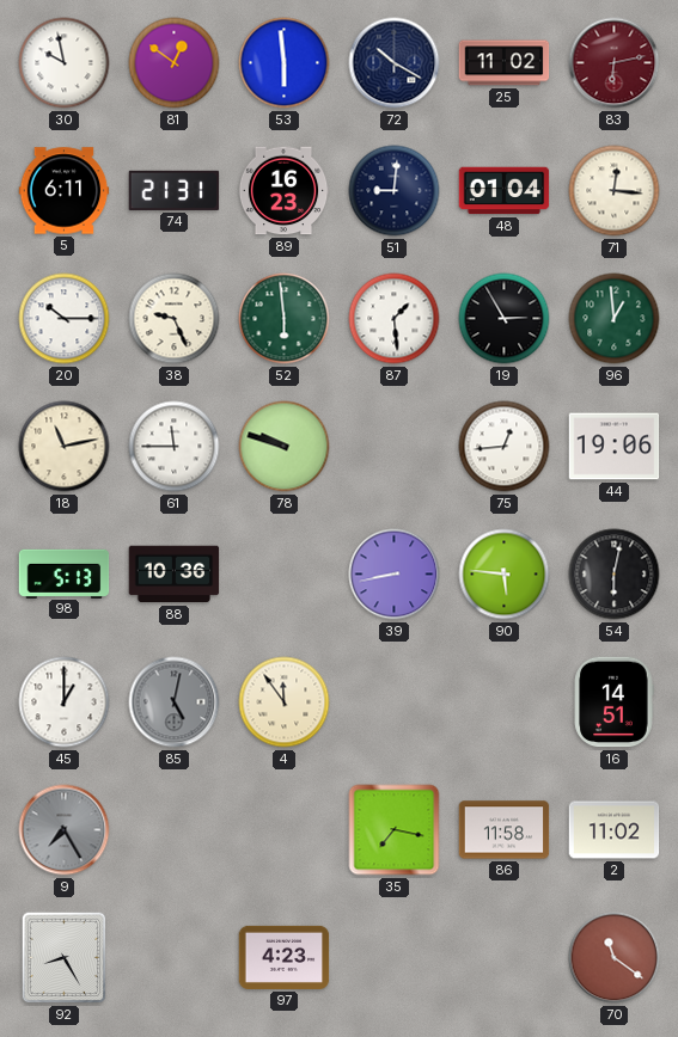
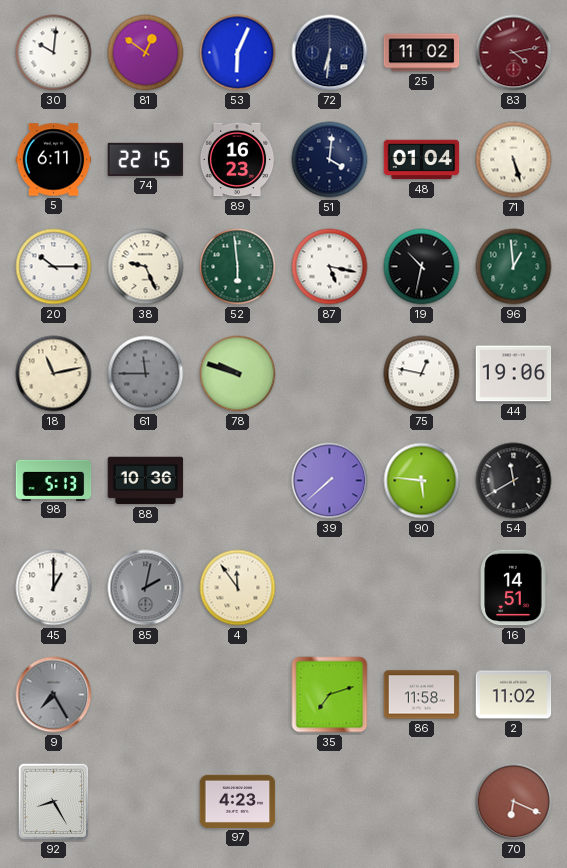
30: 9:58 -> 10:01
53: 5:59 -> 6:04
72: 10:20 -> 6:31
83: 6:13 -> 4:13
74: 21:31 -> 22:15
51: 9:01 -> 4:01
71: 12:16 -> 5:27
87: 1:29 -> 5:17
19: 2:55 -> 10:32
61 dial: white -> grey
75: 12:44 -> 12:47
39: 8:43 -> 7:38
54: 6:02 -> 11:40
85: 5:02 -> 2:02
35: 7:17 -> 7:12
70: 11:21 -> 6:19
